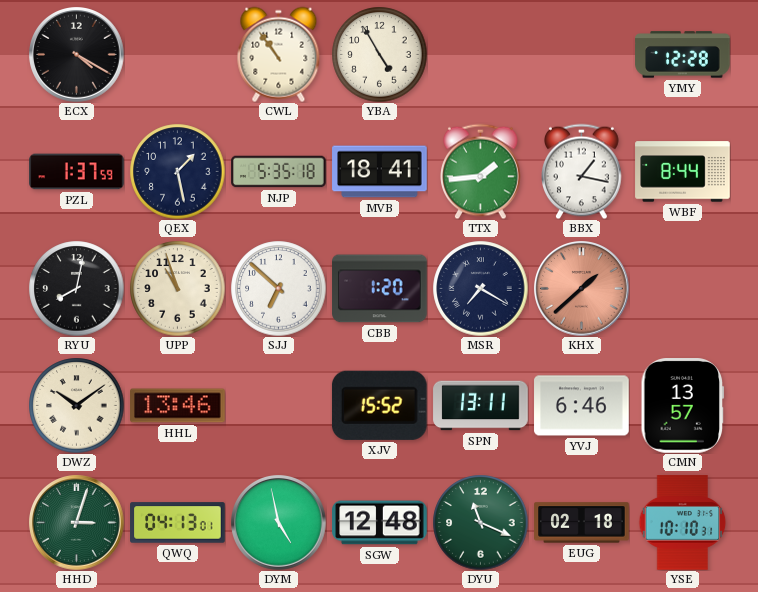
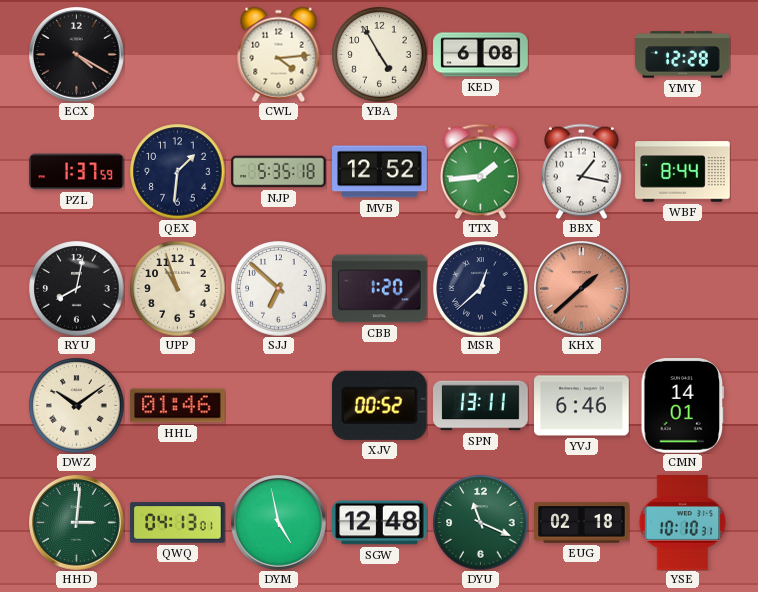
CWL: 10:54 -> 4:14
KED: none -> 6:08
QEX: 1:28 -> 1:31
MVB: 18:41 -> 12:52
MSR: 7:20 -> 12:38
HHL: 13:46 -> 01:46
XJV: 15:52 -> 00:52
CMN: 13:57 -> 14:01
HHD: 3:03 -> 3:01
